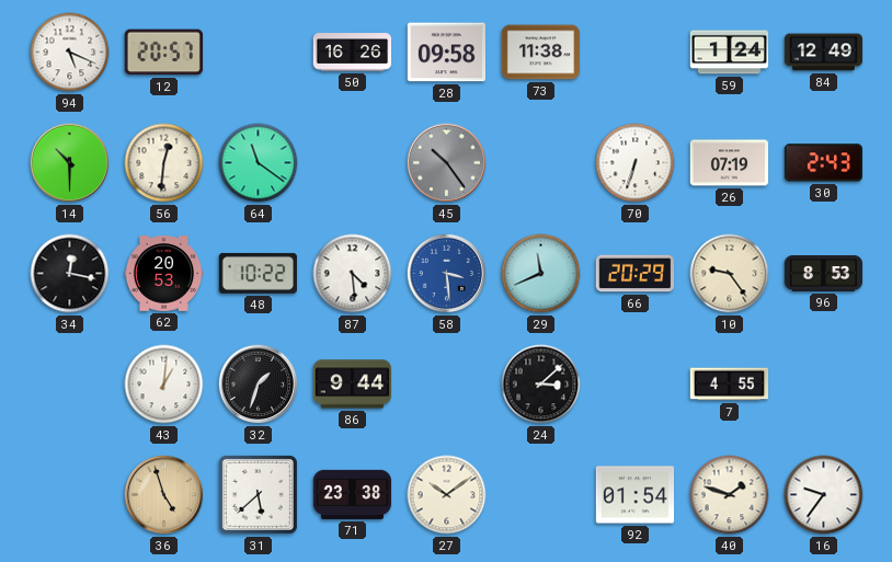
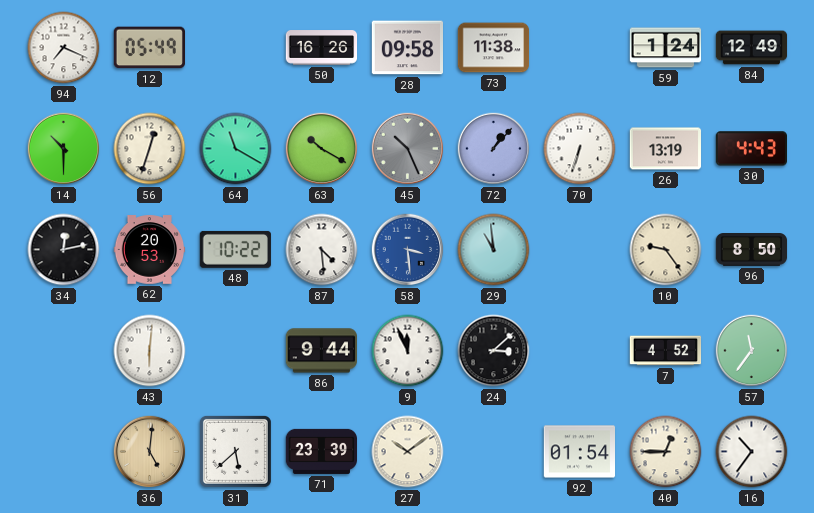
94: 5:19 -> 7:19
12: 20:57 -> 05:49
56: 12:31 -> 12:33
64: 11:21 -> 11:20
63: none -> 10:20
45: 10:24 -> 10:26
72: none -> 1:07
26: 07:19 -> 13:19
30: 2:43 -> 4:43
34: 12:17 -> 12:13
29: 11:41 -> 10:59
66: 20:29 -> none
96: 8:53 -> 8:50
43: 1:01 -> 6:01
32: 1:33 -> none
9: none -> 11:56
7: 4:55 -> 4:52
57: none -> 11:36
36: 4:57 -> 5:01
71: 23:38 -> 23:39
40: 1:48 -> 12:45
16: 9:36 -> 10:36
